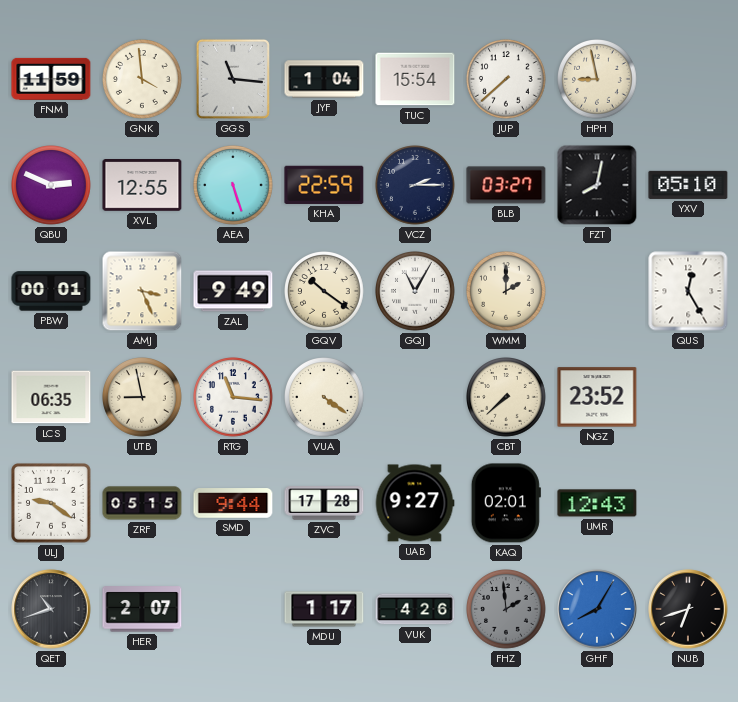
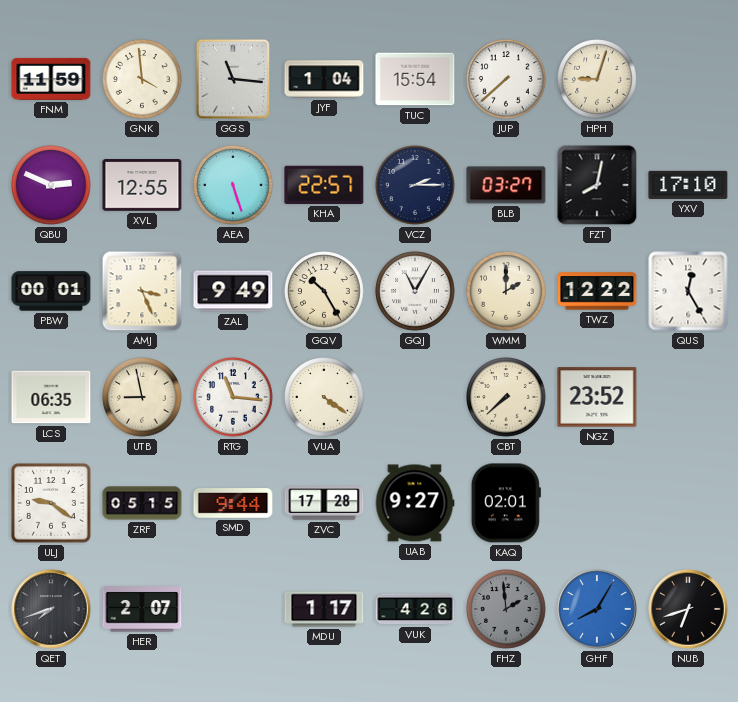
HPH: 8:58 -> 9:03
KHA: 22:59 -> 22:57
YXV: 05:10 -> 17:10
GQV: 10:21 -> 10:25
TWZ: none -> 12:22
UMR: 12:43 -> none
QET: 10:42 -> 7:42
